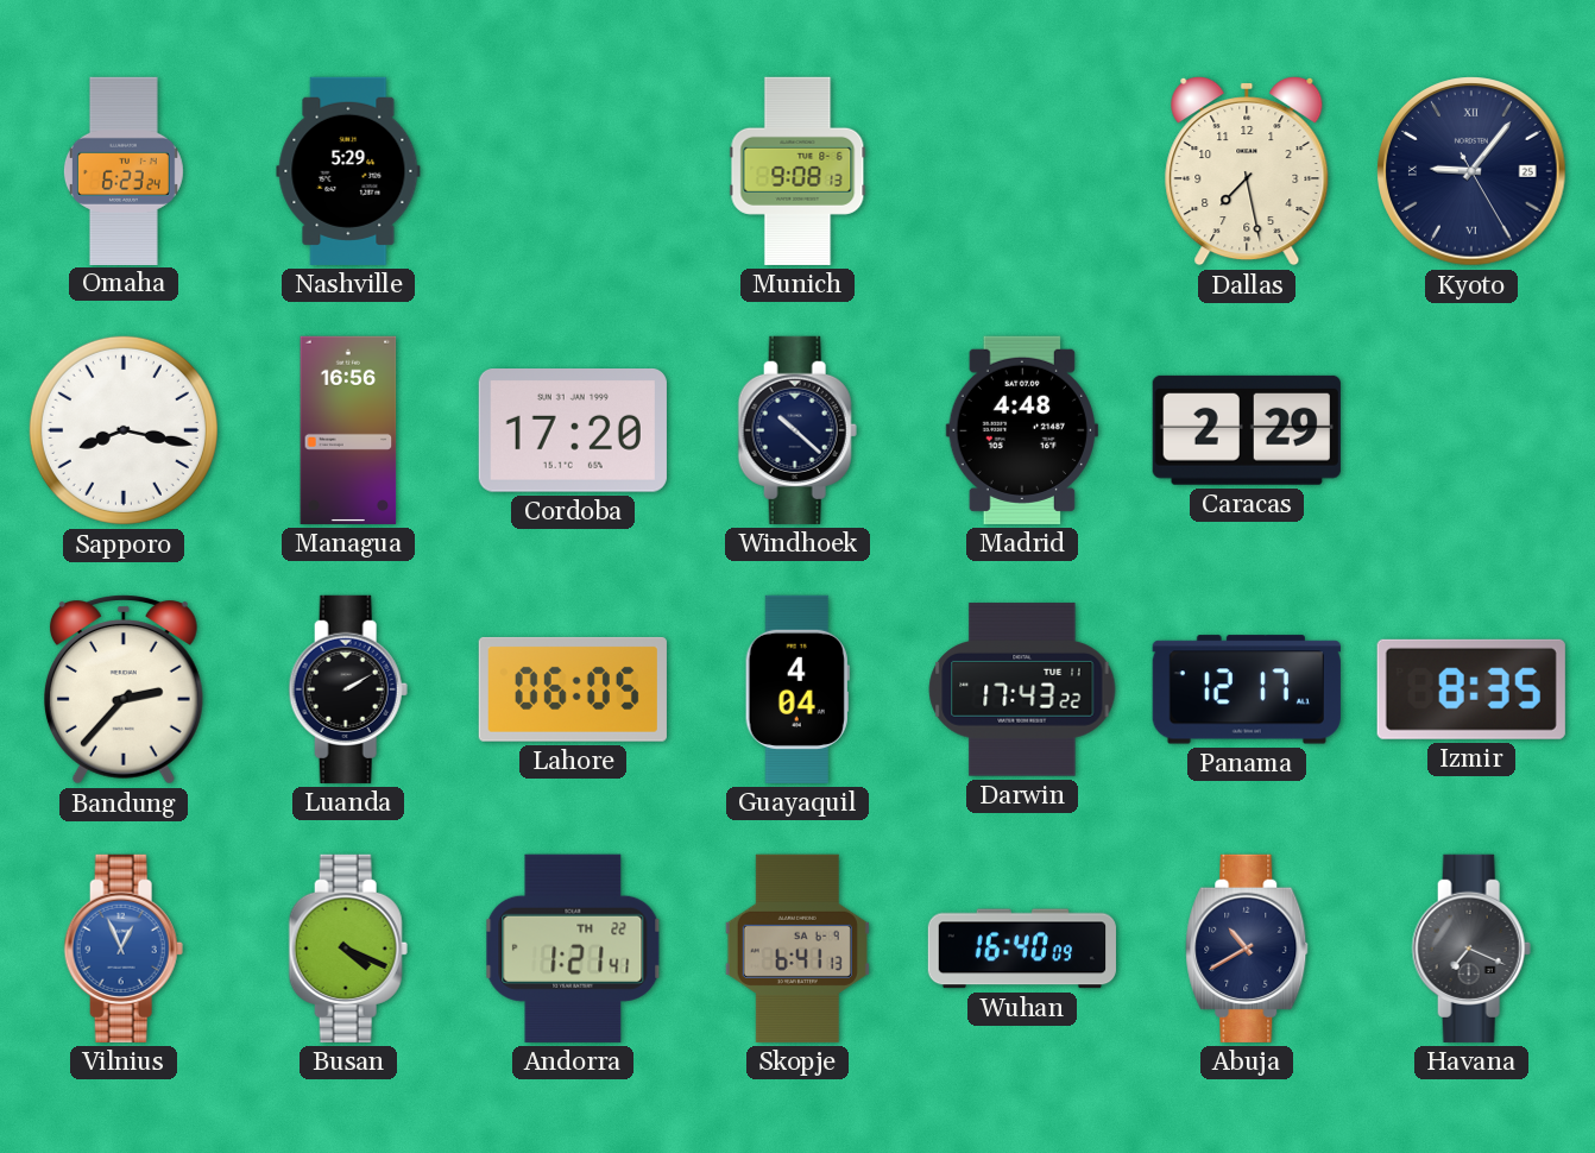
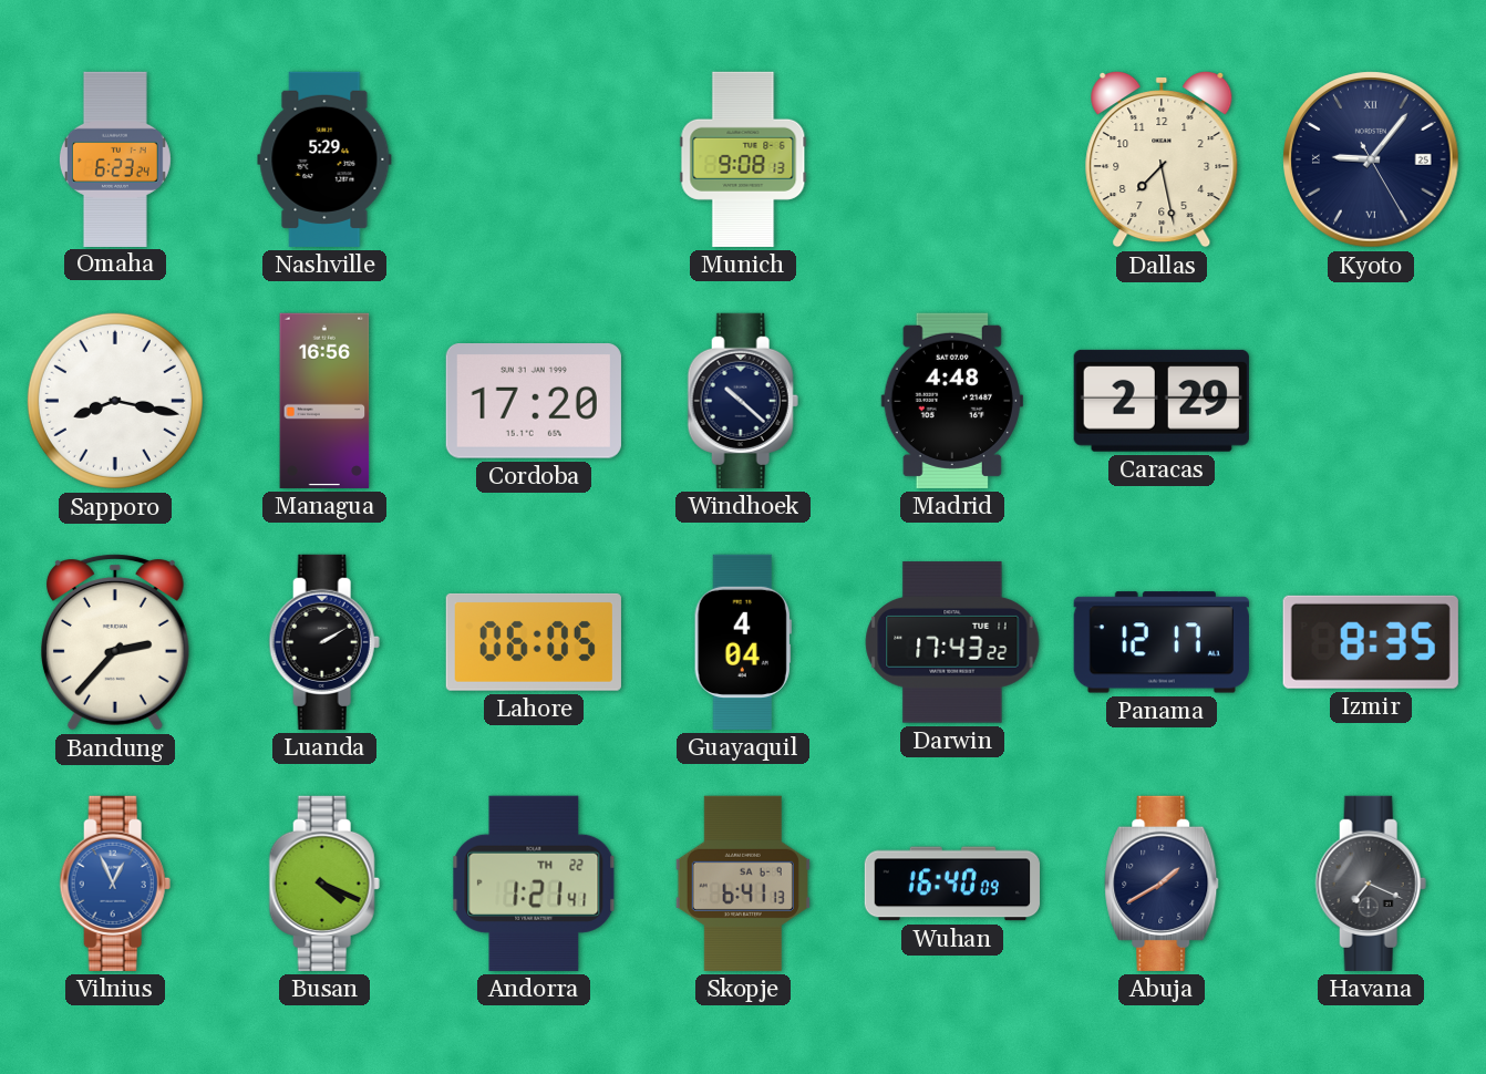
Abuja: 10:40 -> 1:40
